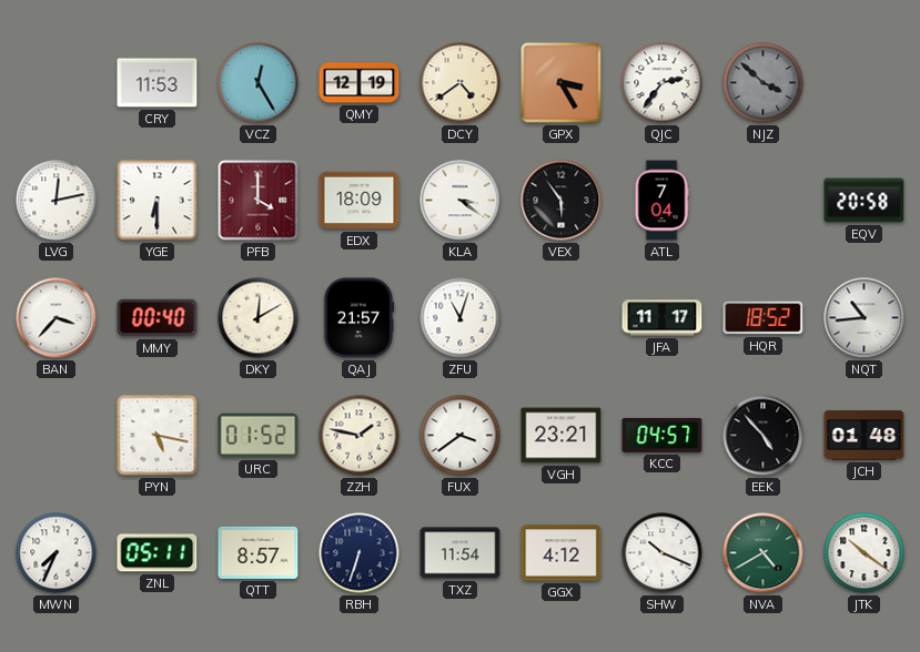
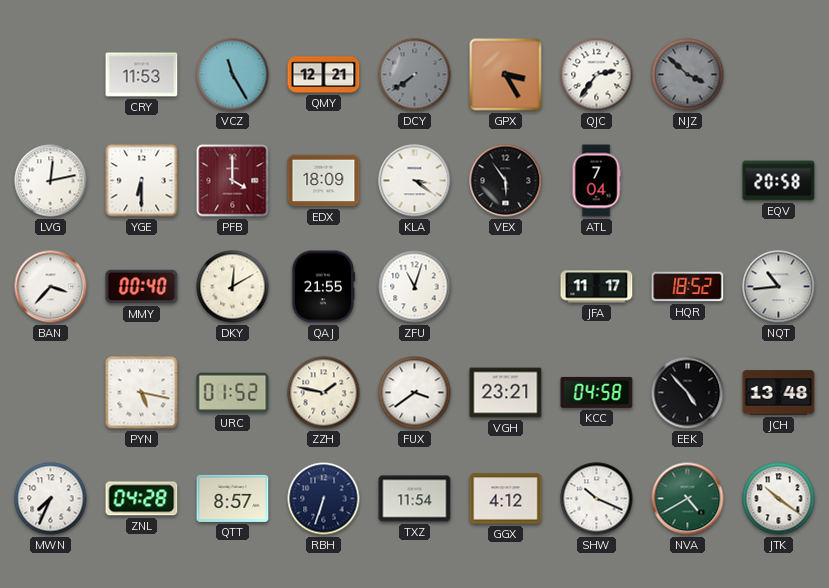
VCZ: 12:25 -> 11:25
QMY: 12:19 -> 12:21
DCY: 4:39 -> 7:39
DCY dial: cream -> grey
QAJ: 21:57 -> 21:55
KCC: 04:57 -> 04:58
JCH: 01:48 -> 13:48
ZNL: 05:11 -> 04:28
